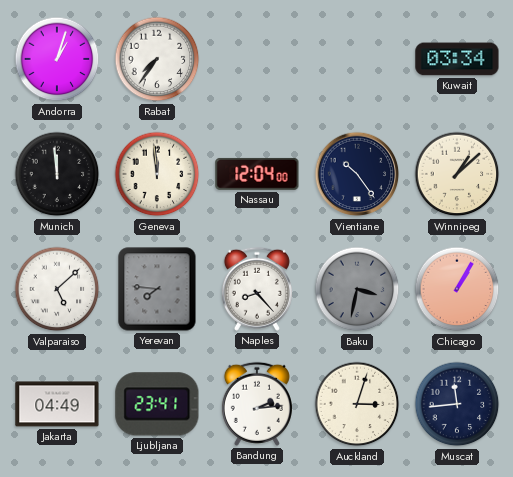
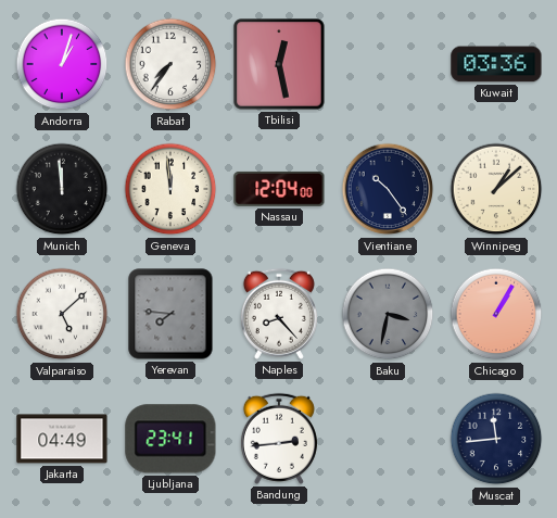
Tbilisi: none -> 12:28
Kuwait: 03:34 -> 03:36
Bandung: 2:14 -> 2:44
Auckland: 3:03 -> none
